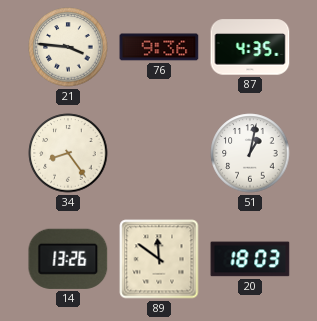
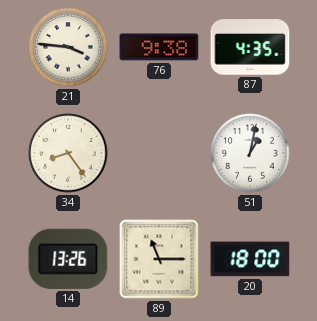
76: 9:36 -> 9:38
89: 11:51 -> 11:15
20: 18:03 -> 18:00
